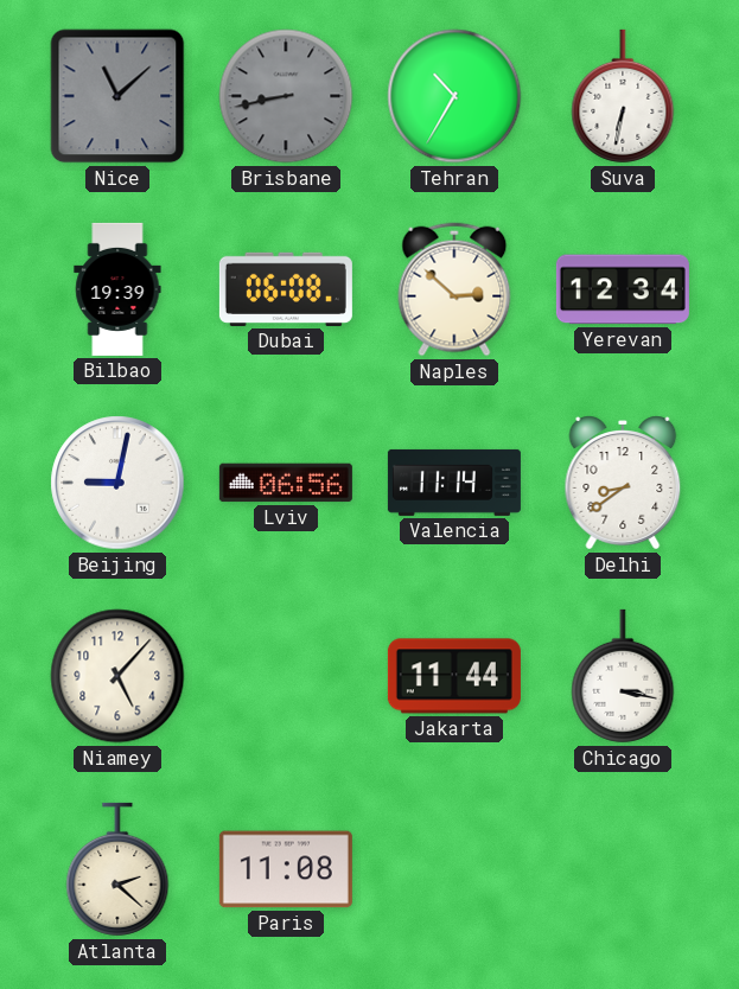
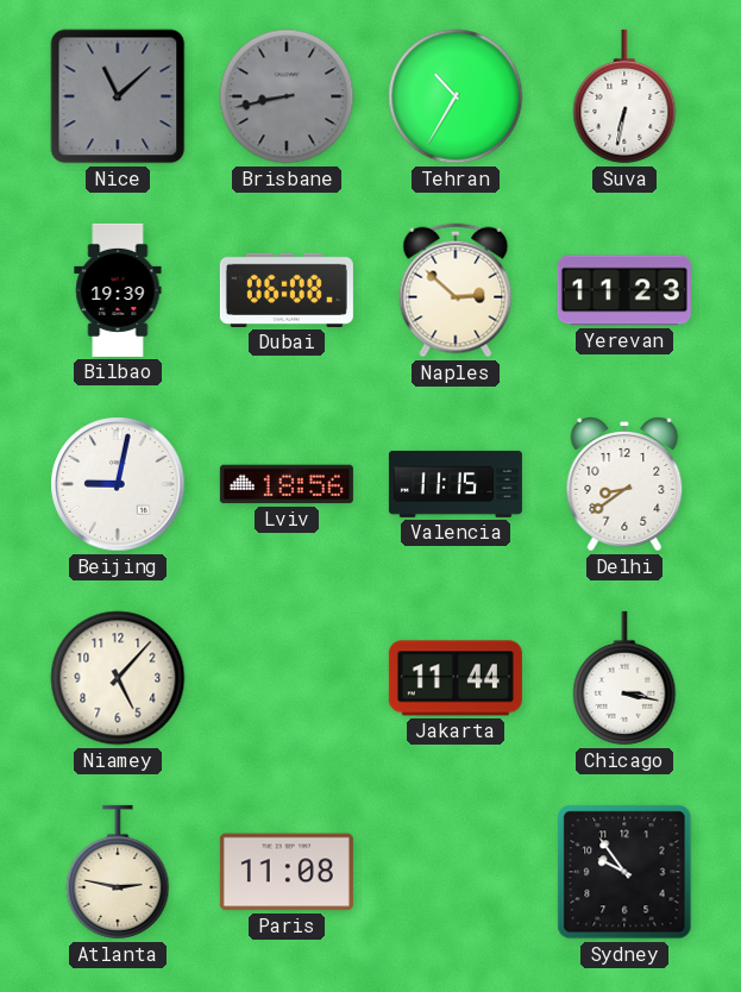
Yerevan: 12:34 -> 11:23
Lviv: 06:56 -> 18:56
Valencia: 11:14 -> 11:15
Atlanta: 2:22 -> 2:47
Sydney: none -> 9:54
